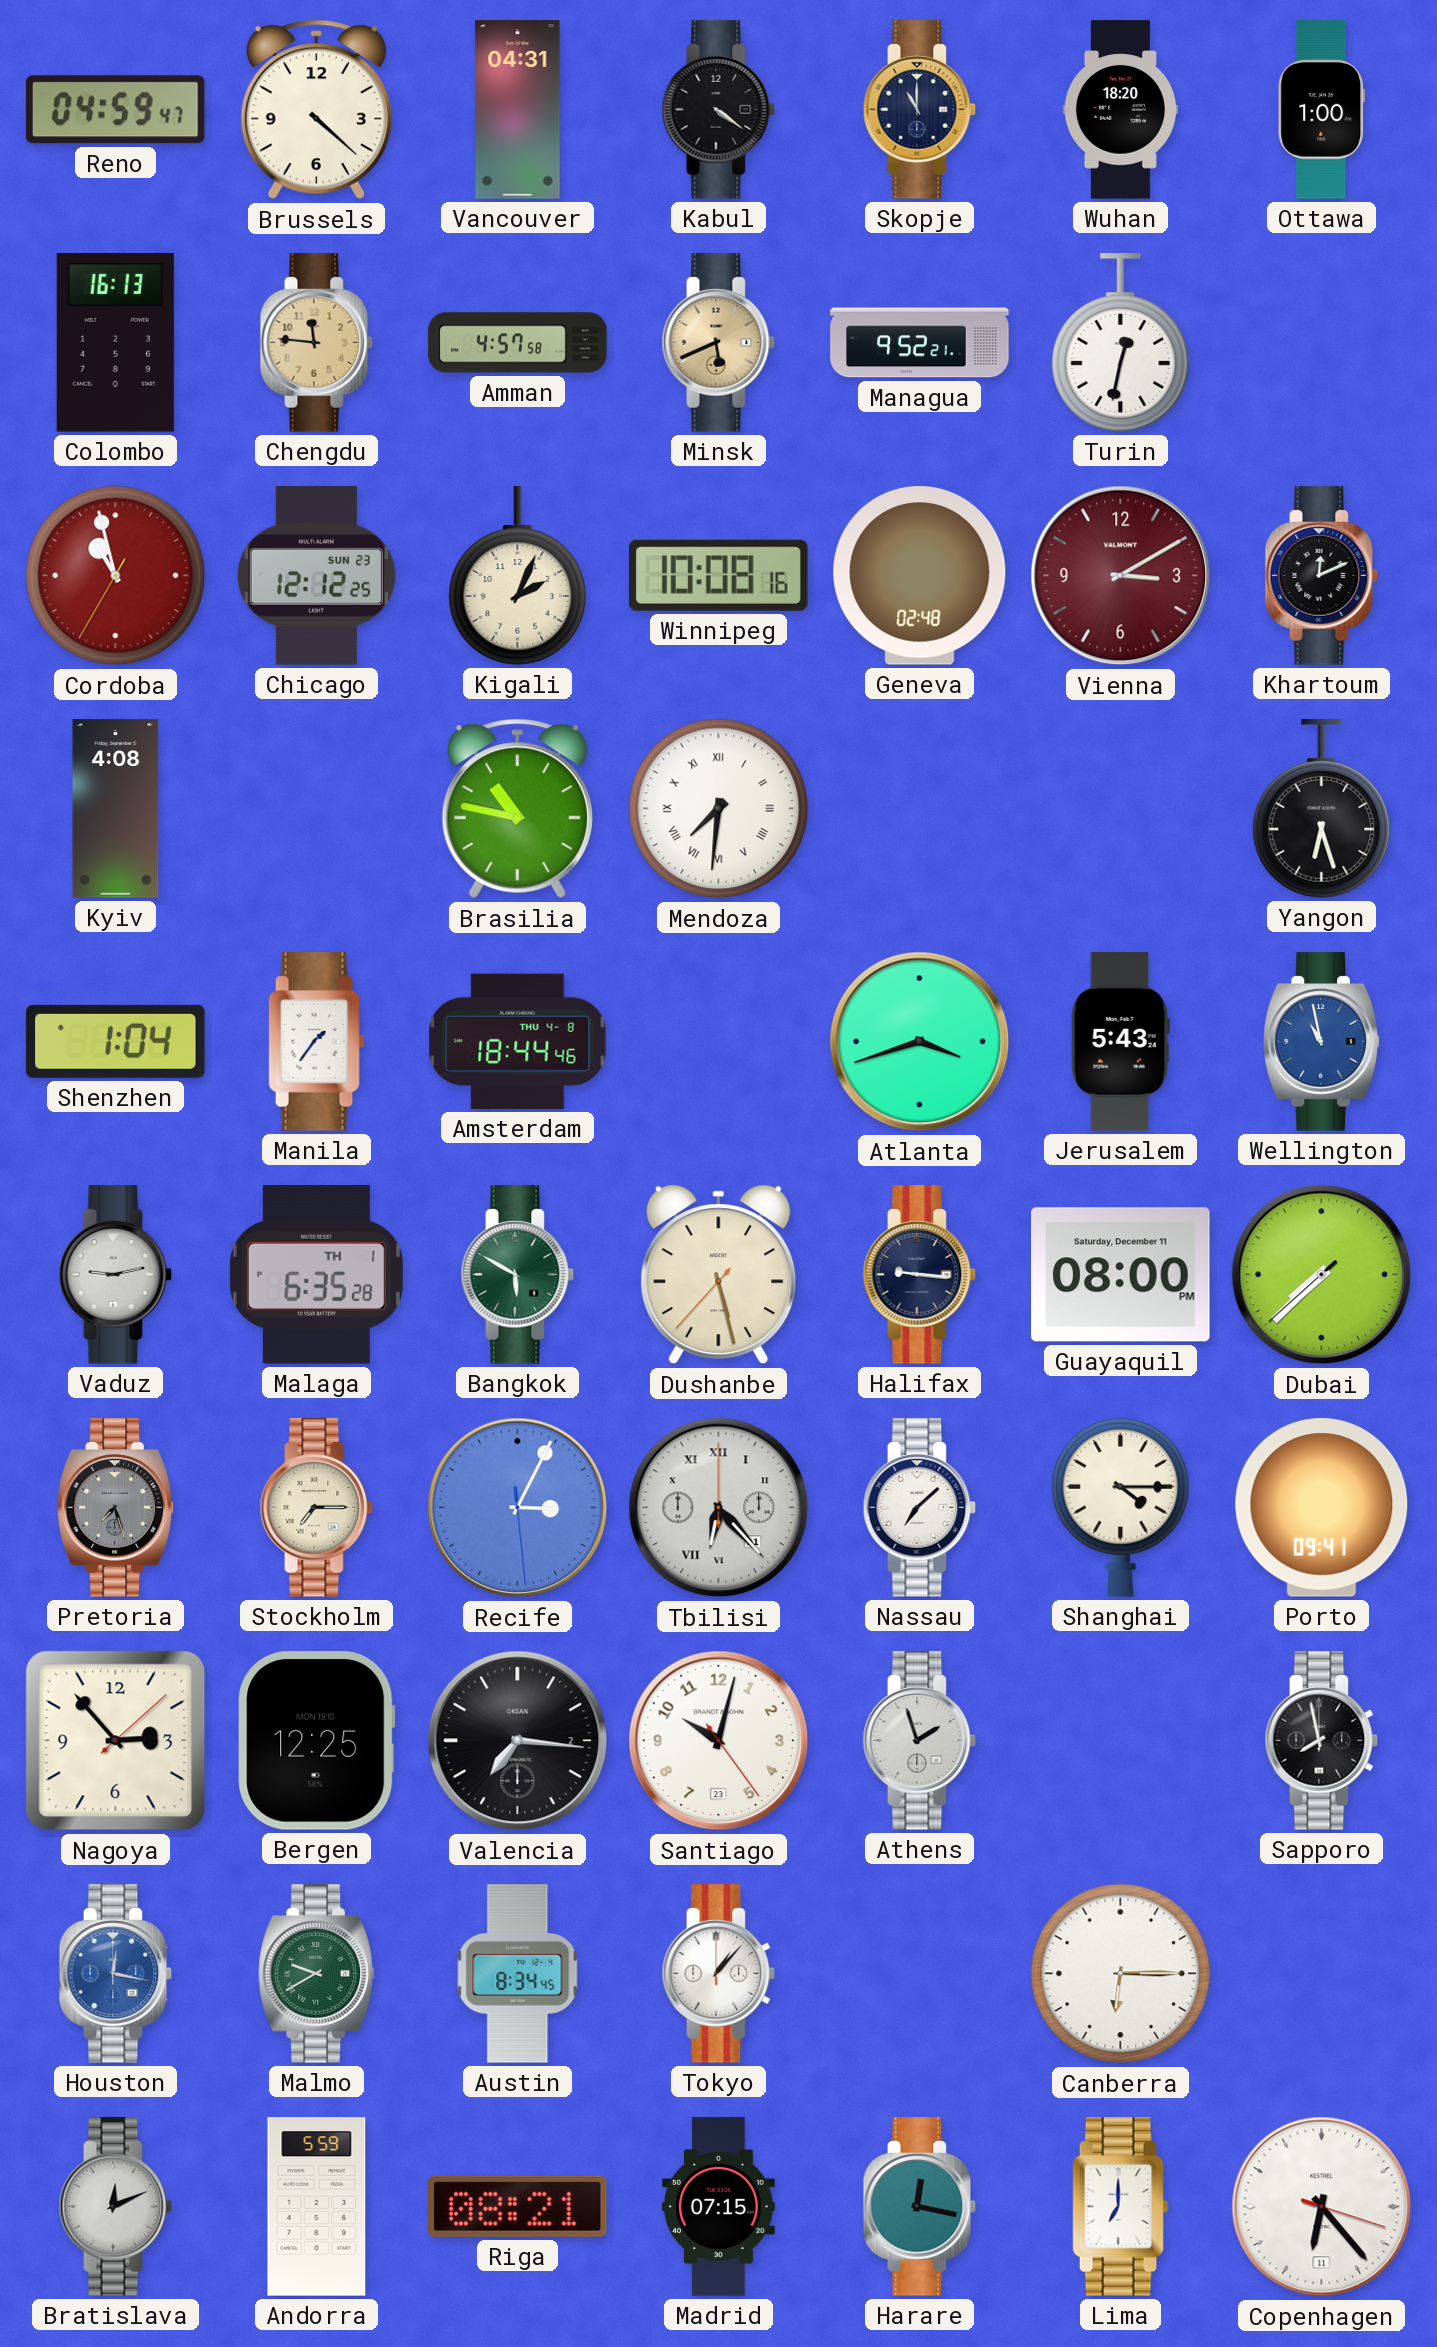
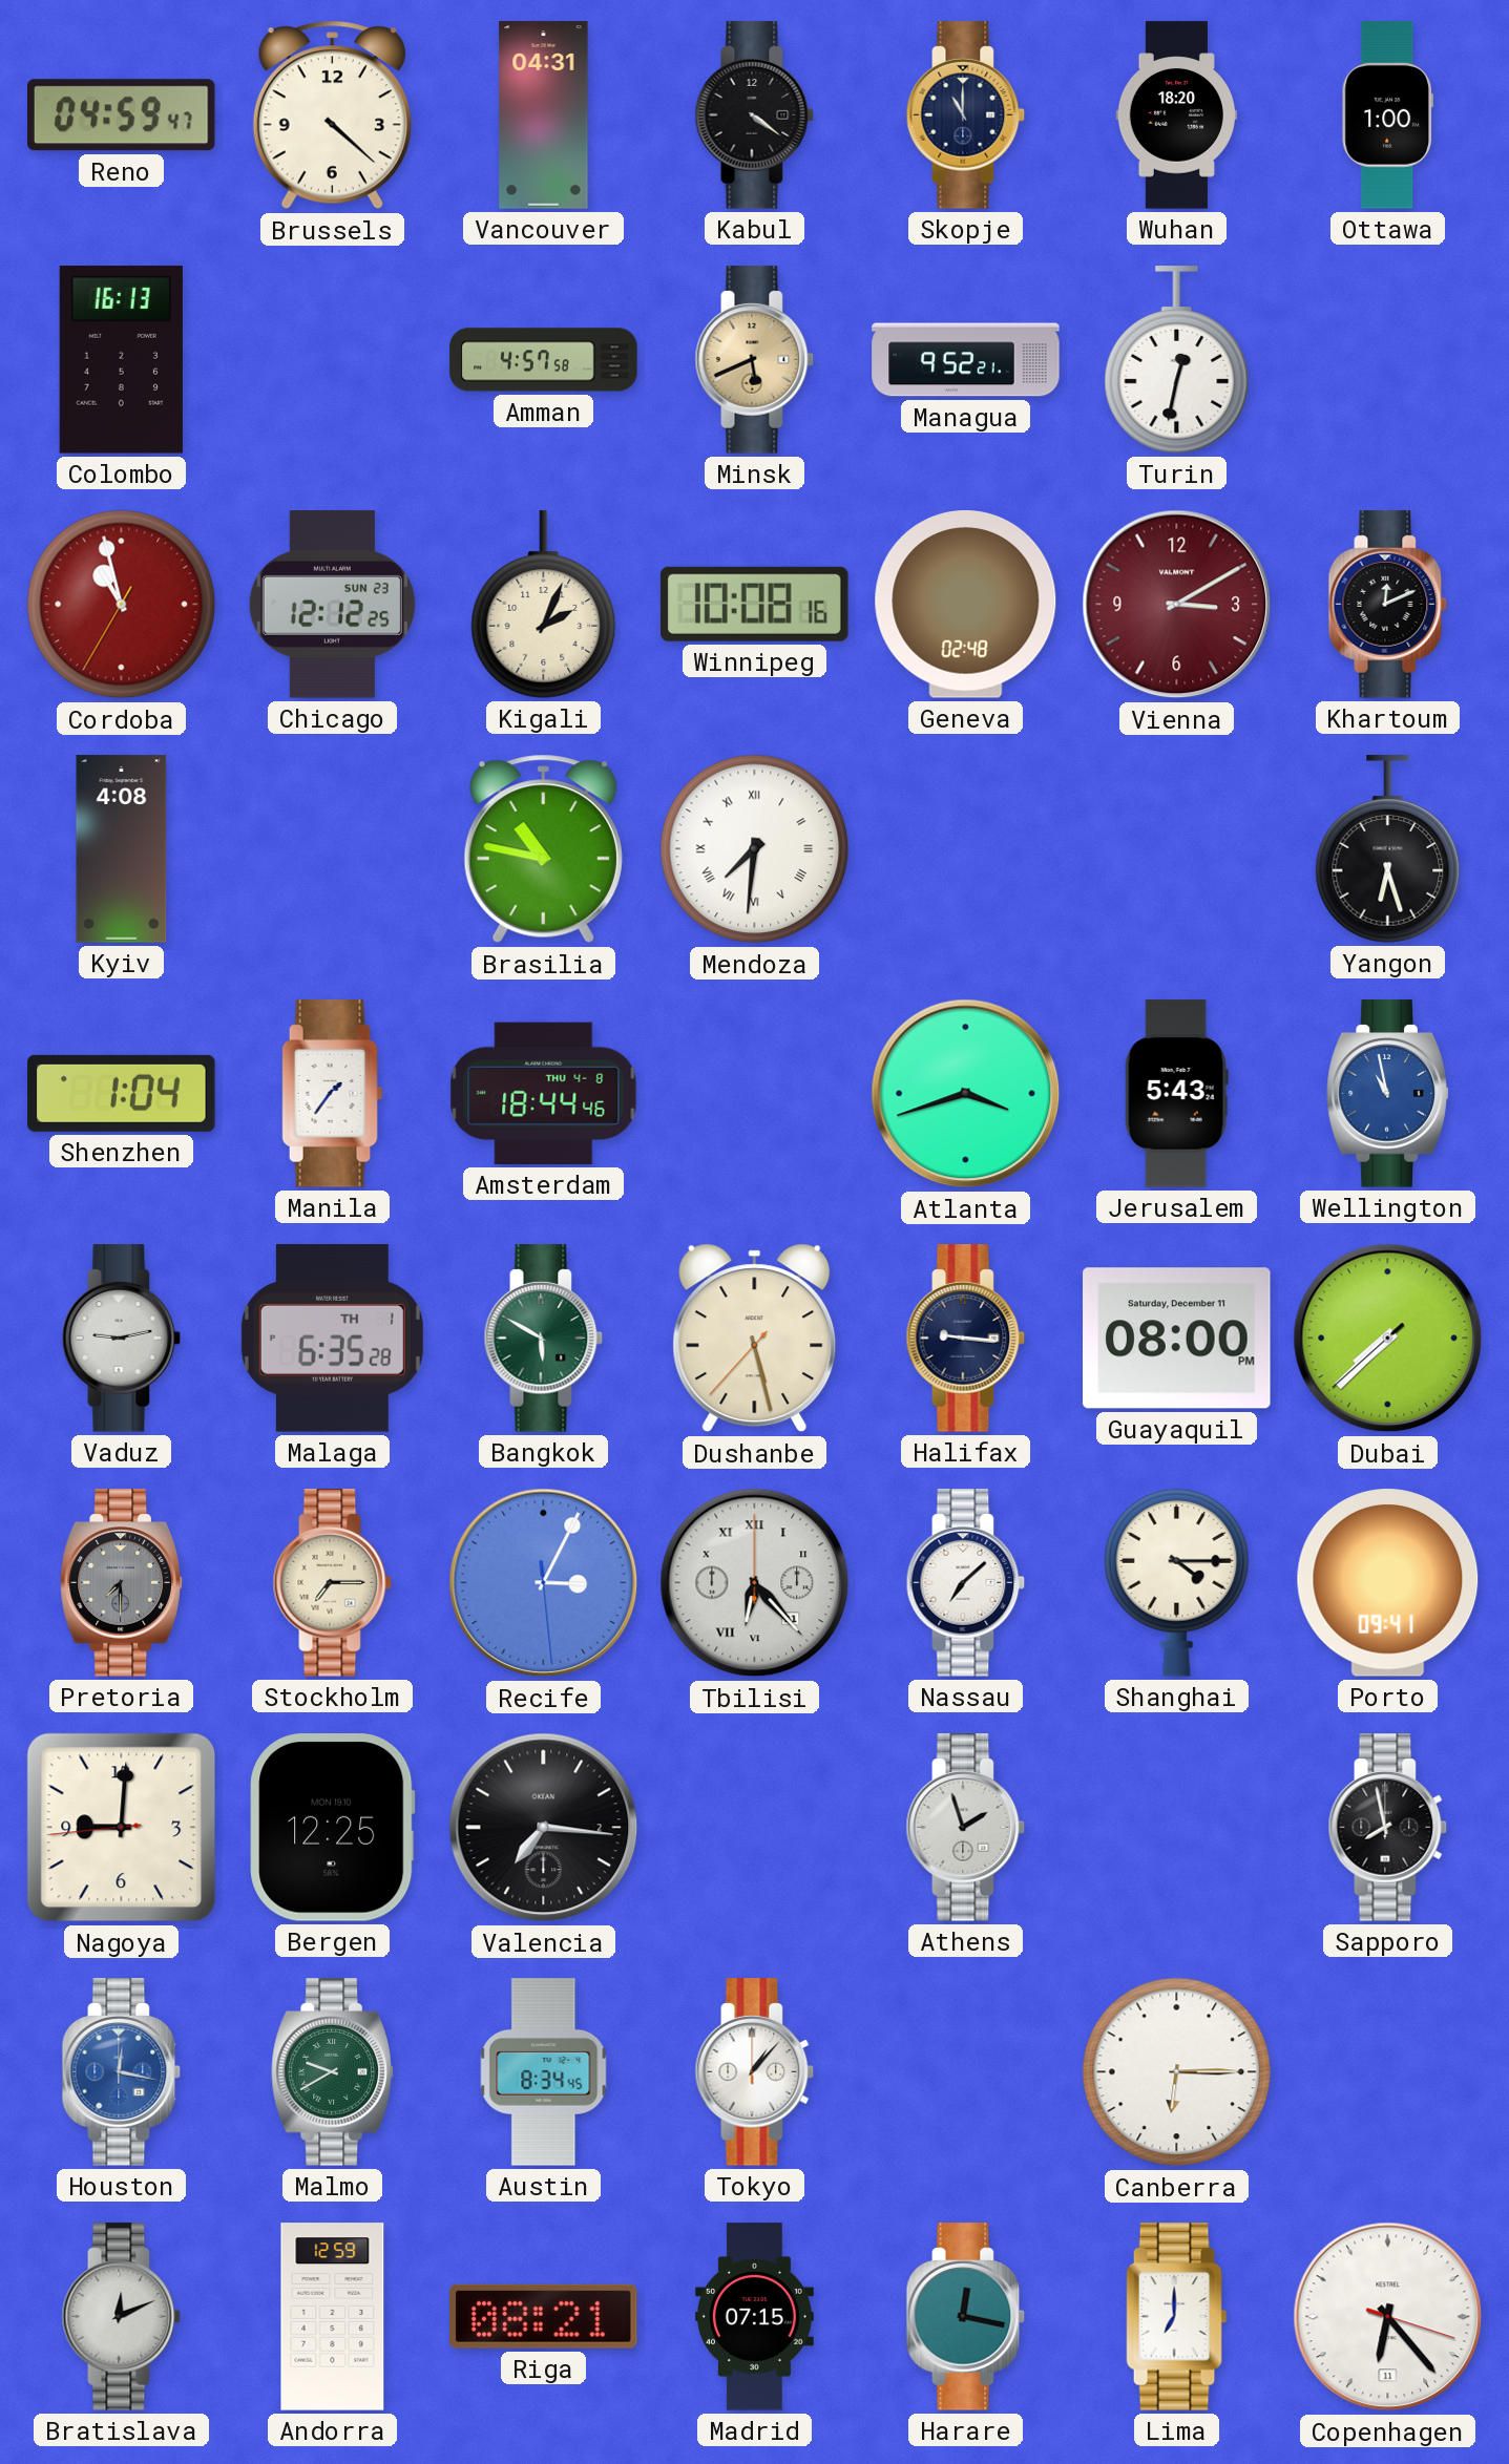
Chengdu: 11:46 -> none
Pretoria: 7:27 -> 7:30
Nagoya: 2:53 -> 9:00
Santiago: 10:02 -> none
Andorra: 5:59 -> 12:59
